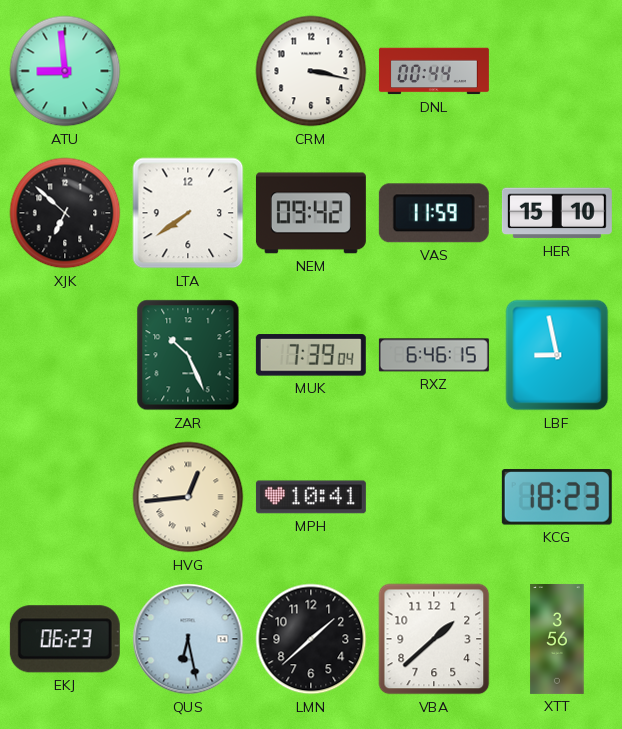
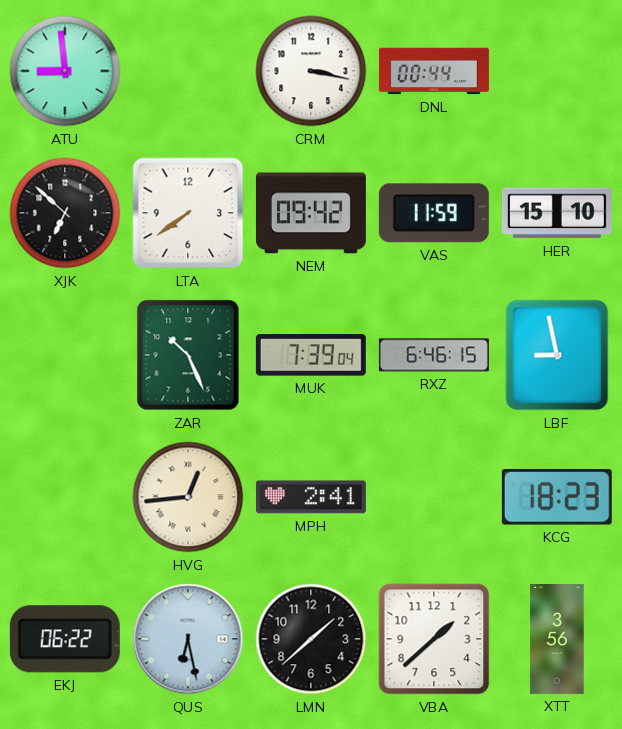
MPH: 10:41 -> 2:41
EKJ: 06:23 -> 06:22
